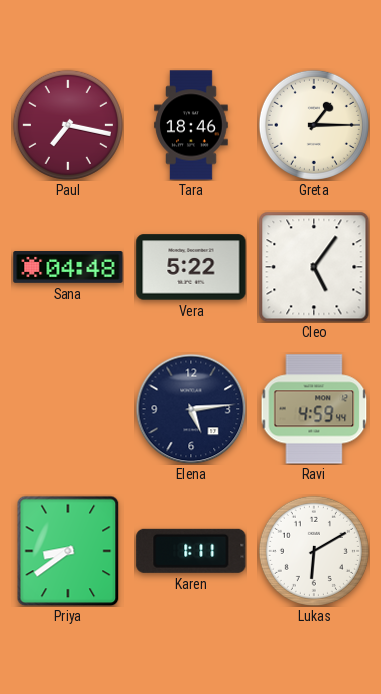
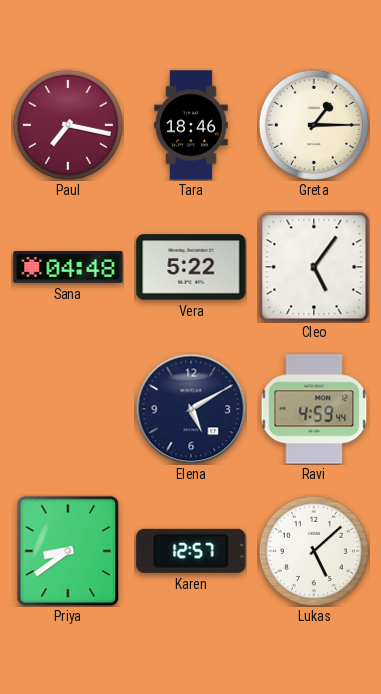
Elena: 5:14 -> 5:10
Karen: 1:11 -> 12:57
Lukas: 6:10 -> 5:08
